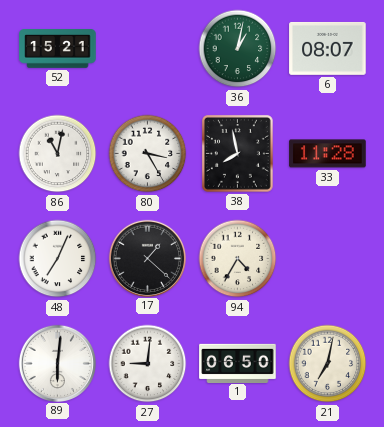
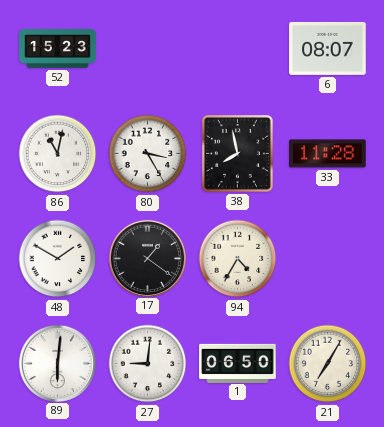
52: 15:21 -> 15:23
36: 1:02 -> none
48: 7:04 -> 1:50
17: 1:22 -> 1:21
21: 7:02 -> 7:05
